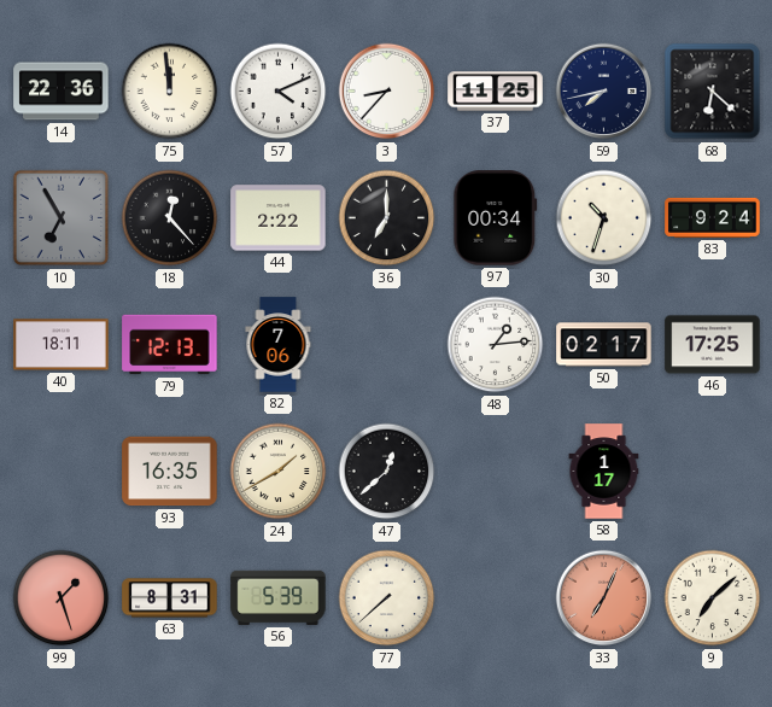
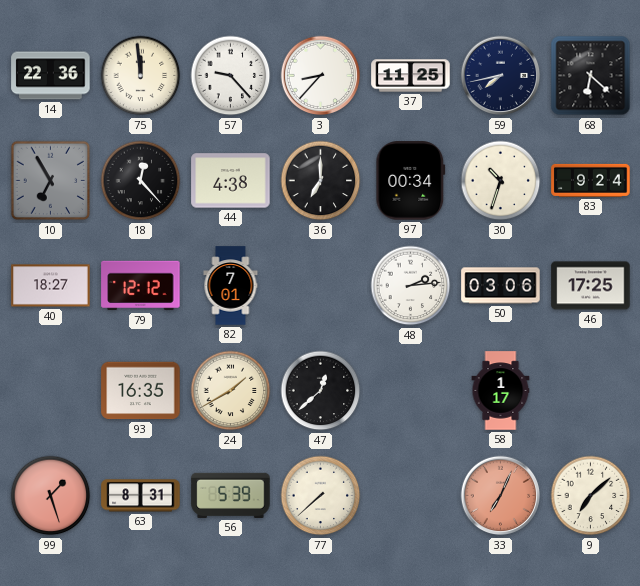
57: 4:11 -> 9:23
44: 2:22 -> 4:38
40: 18:11 -> 18:27
79: 12:13 -> 12:12
82: 7:06 -> 7:01
48: 1:14 -> 2:14
50: 02:17 -> 03:06
